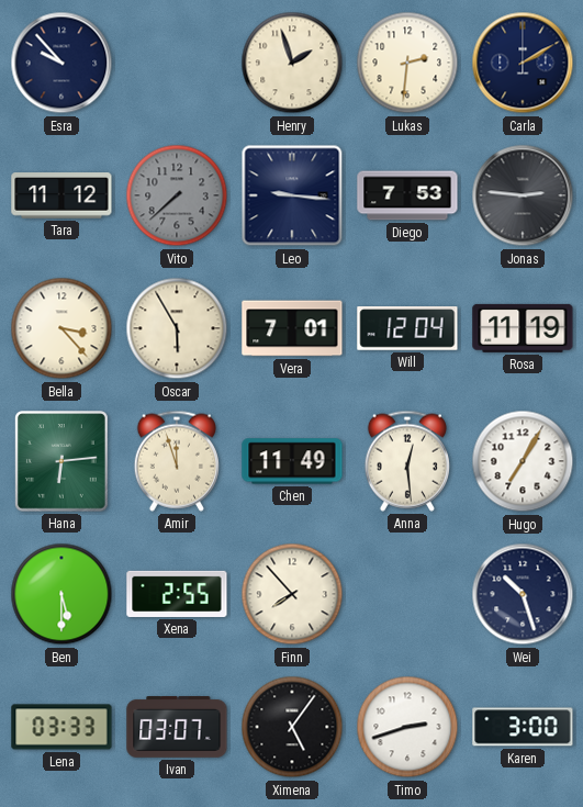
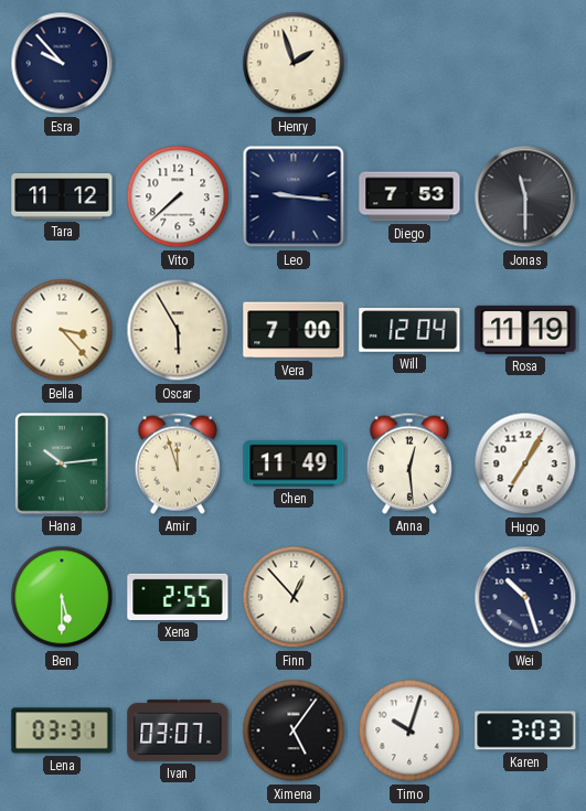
Lukas: 2:31 -> none
Carla: 2:10 -> none
Vito dial: grey -> white
Jonas: 2:46 -> 11:30
Vera: 7:01 -> 7:00
Hana: 6:14 -> 10:14
Finn: 7:53 -> 12:53
Lena: 03:33 -> 03:31
Timo: 2:42 -> 10:03
Karen: 3:00 -> 3:03
